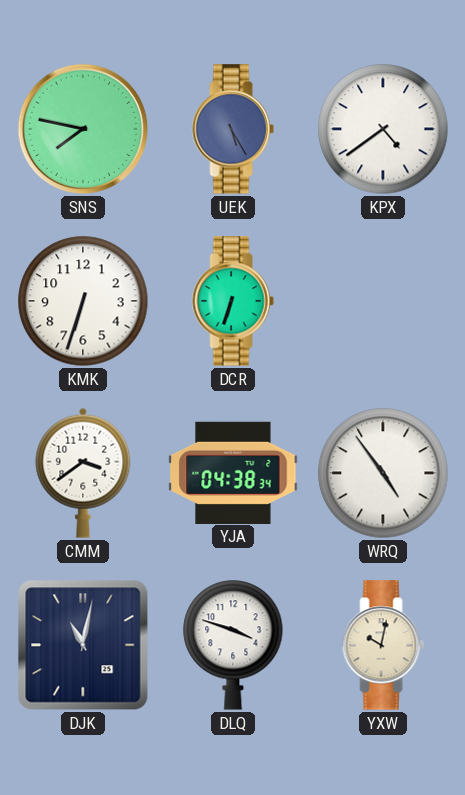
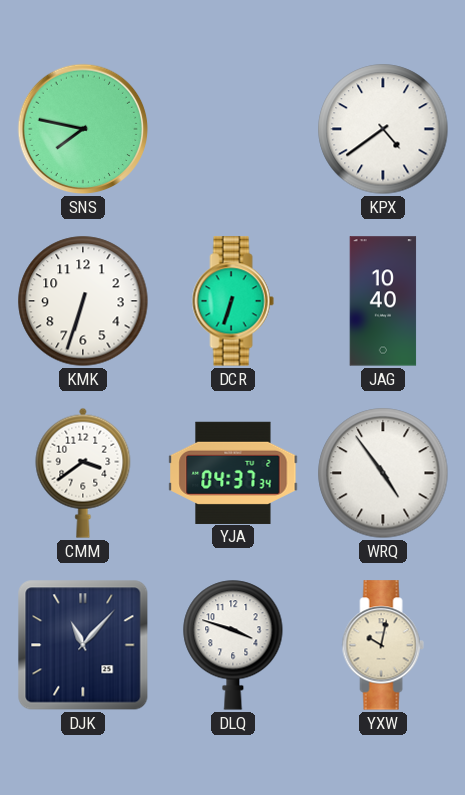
UEK: 5:25 -> none
JAG: none -> 10:40
YJA: 04:38 -> 04:37
DJK: 11:02 -> 11:07
